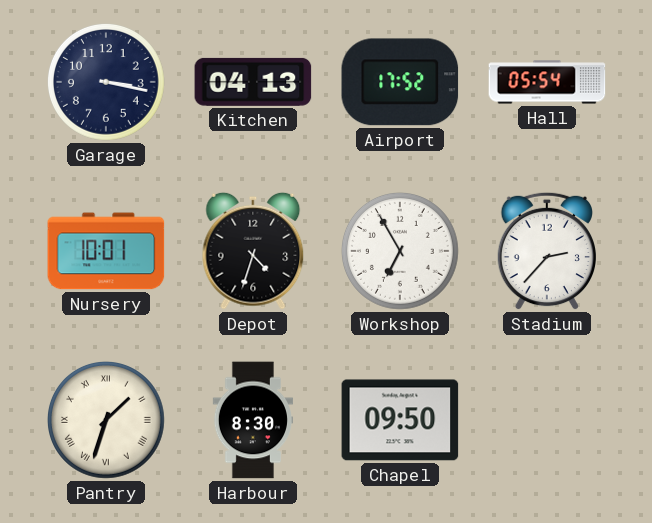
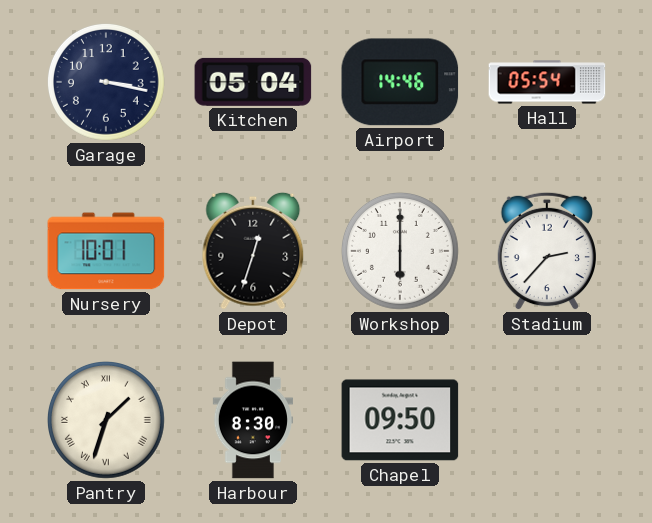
Kitchen: 04:13 -> 05:04
Airport: 17:52 -> 14:46
Depot: 4:33 -> 12:33
Workshop: 6:55 -> 6:00
